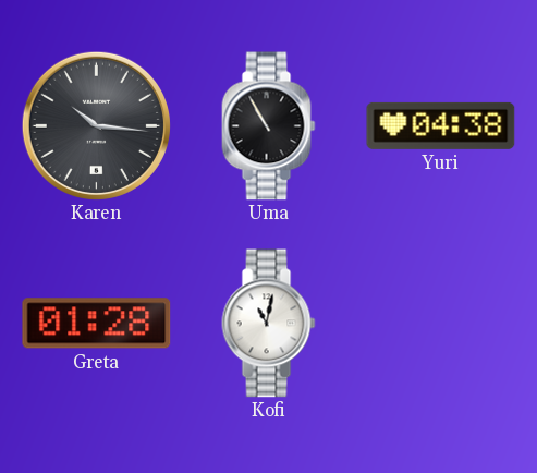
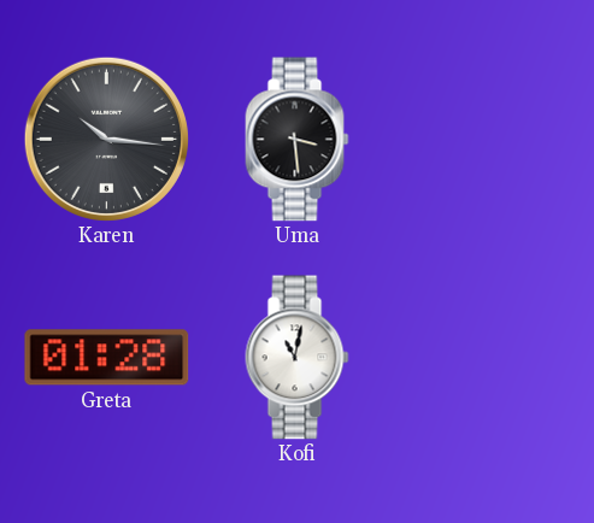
Uma: 10:55 -> 3:29
Yuri: 04:38 -> none
